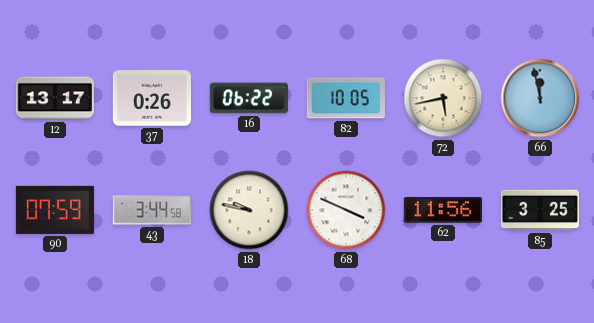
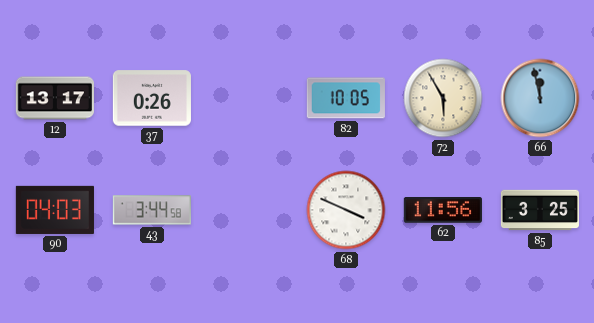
16: 06:22 -> none
72: 5:43 -> 5:55
90: 07:59 -> 04:03
18: 9:47 -> none
